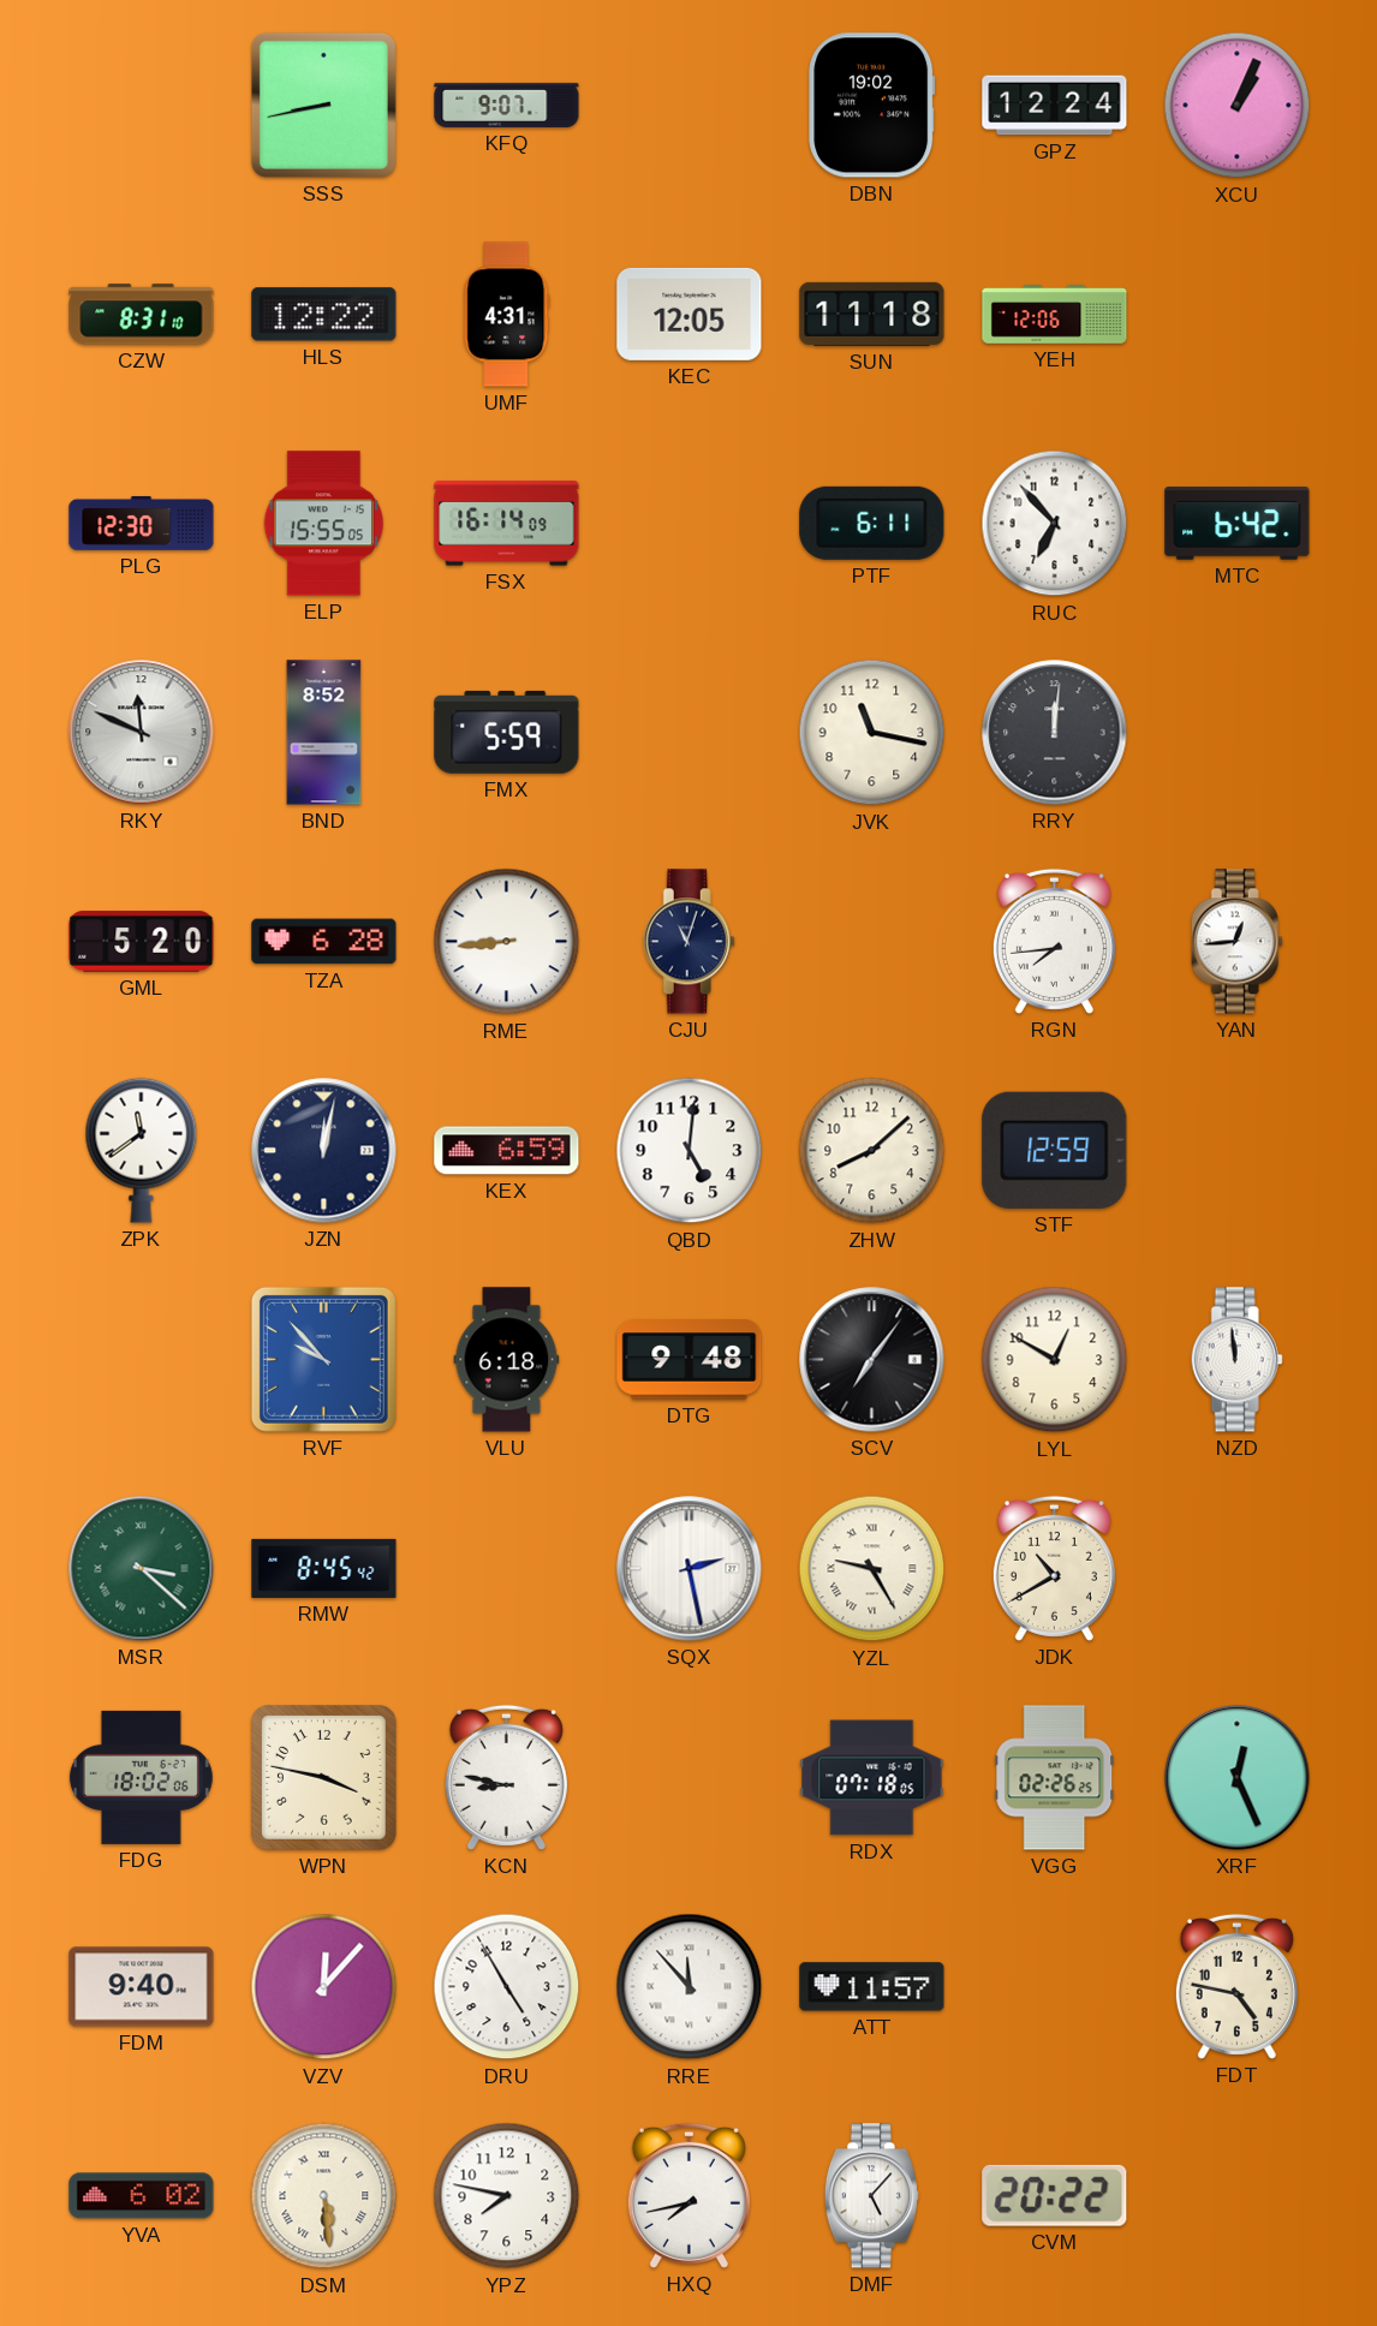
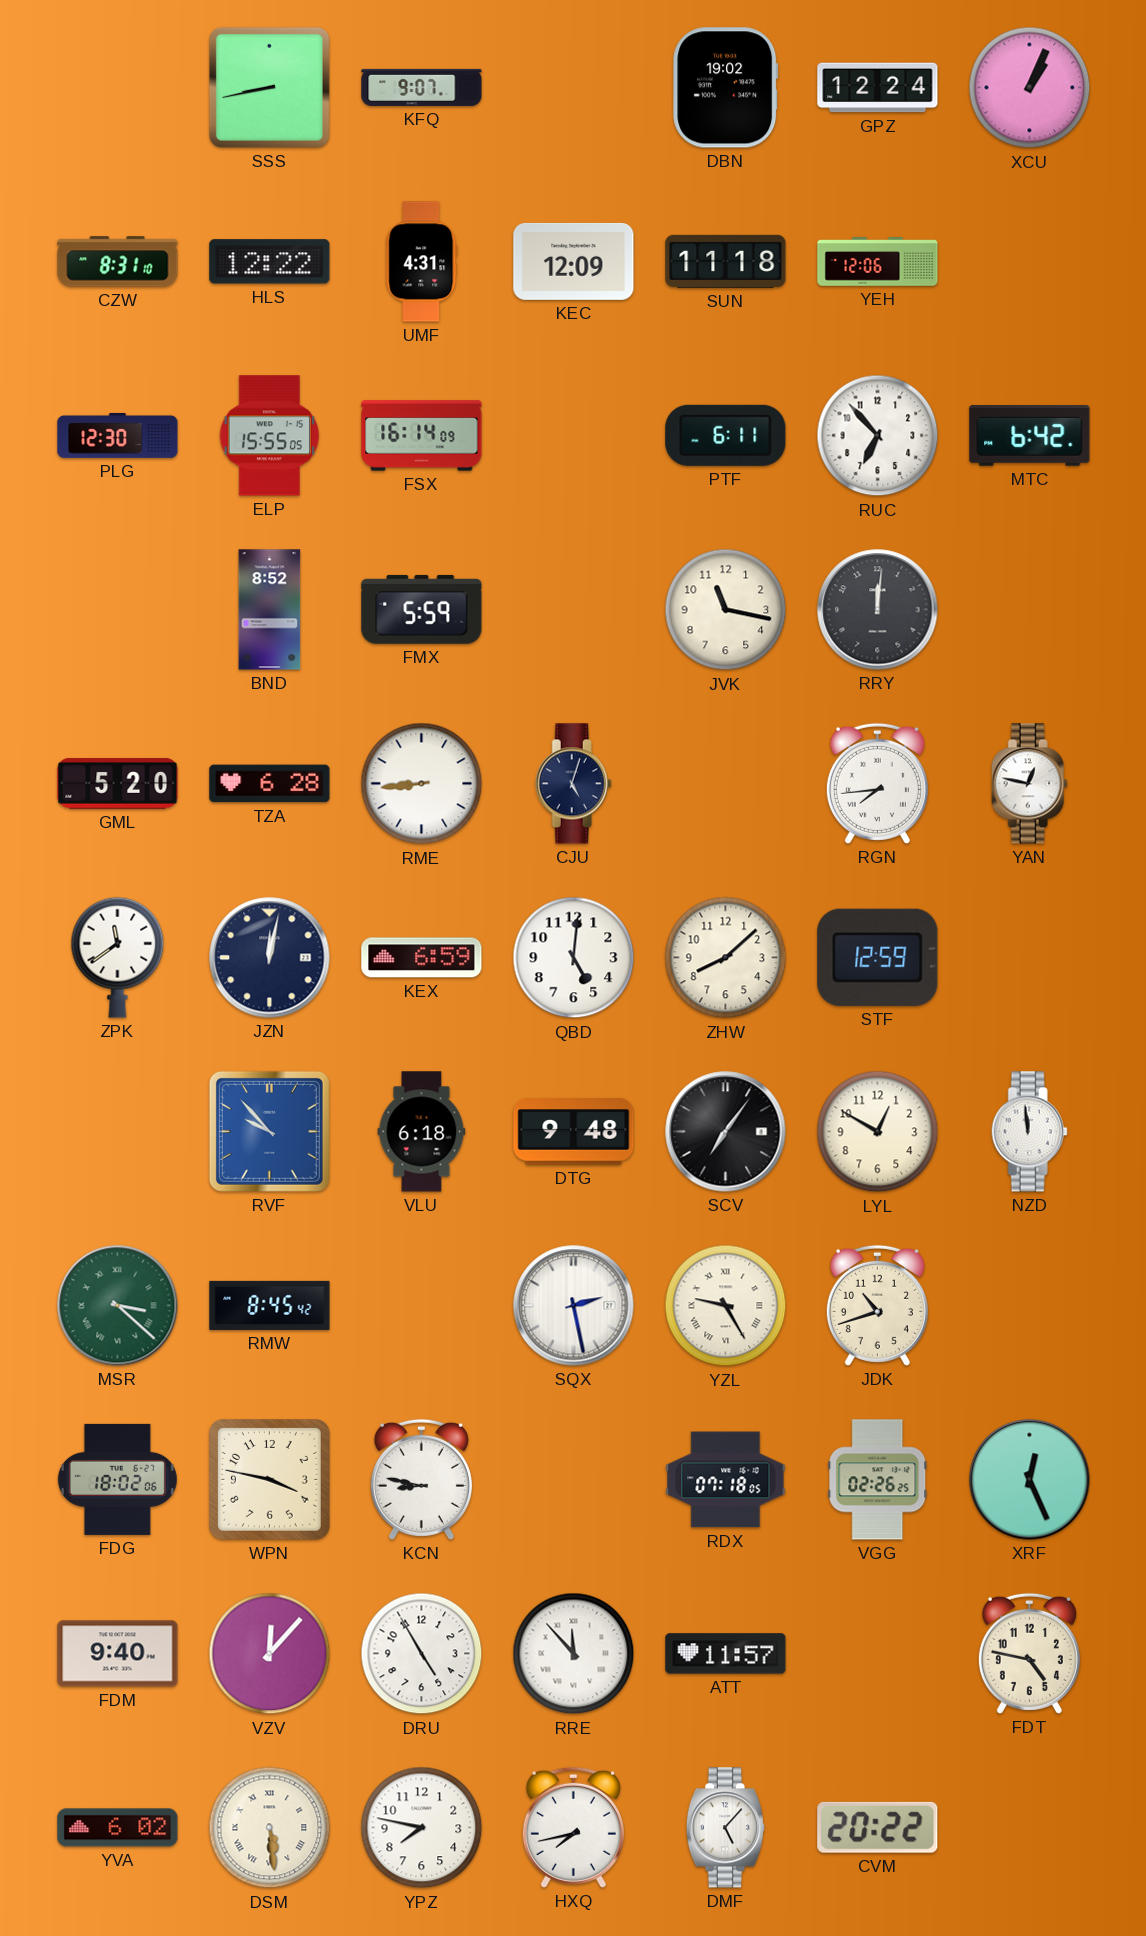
KEC: 12:05 -> 12:09
RKY: 11:49 -> none
CJU: 11:03 -> 5:03
YAN: 12:44 -> 12:47
JDK: 10:40 -> 10:42
